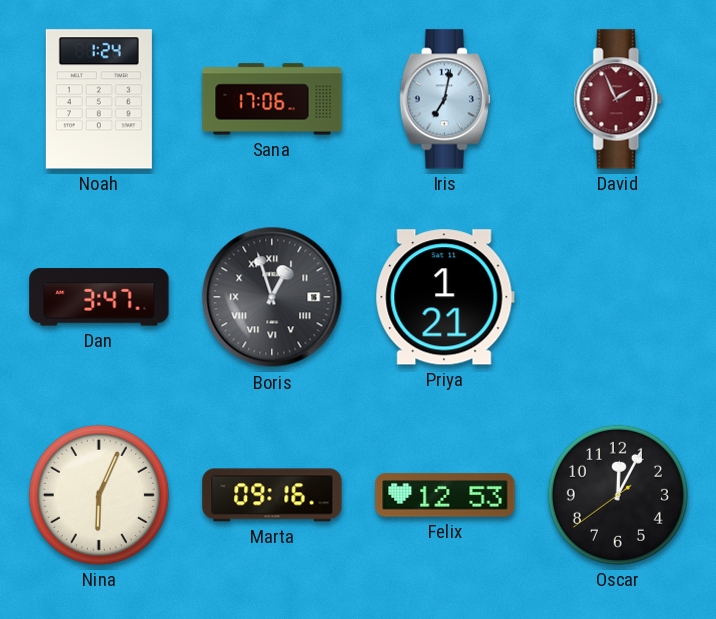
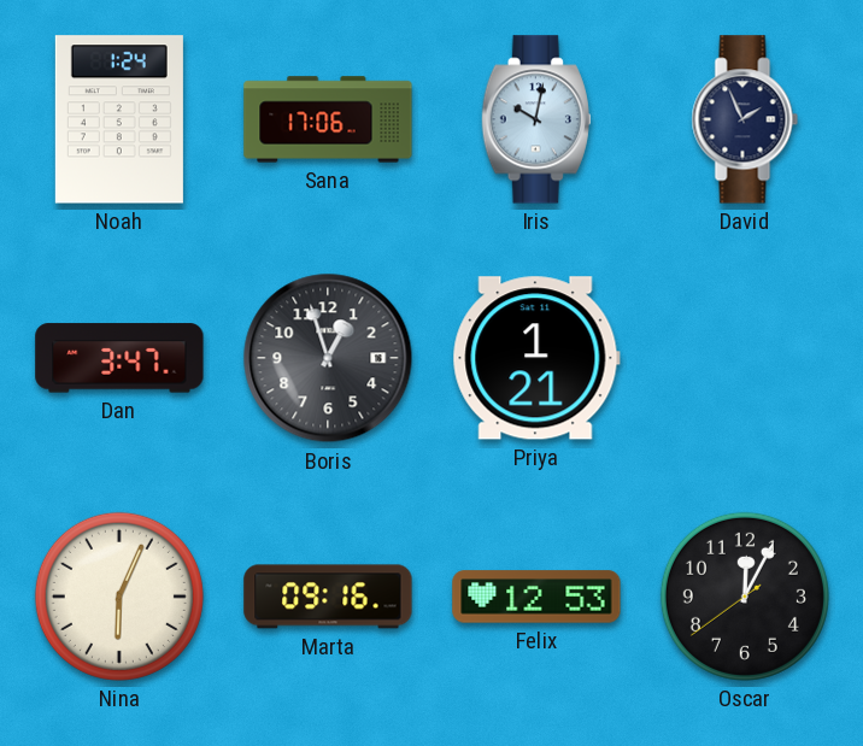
Iris: 7:02 -> 10:02
David dial: burgundy -> navy
Boris numerals: Roman -> Arabic
